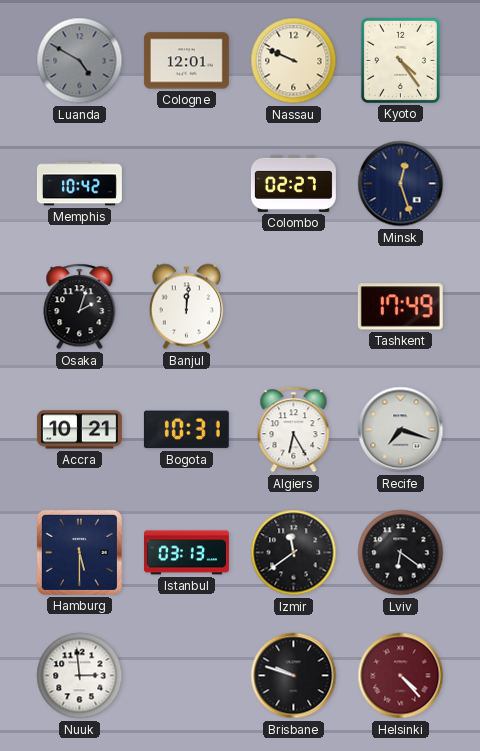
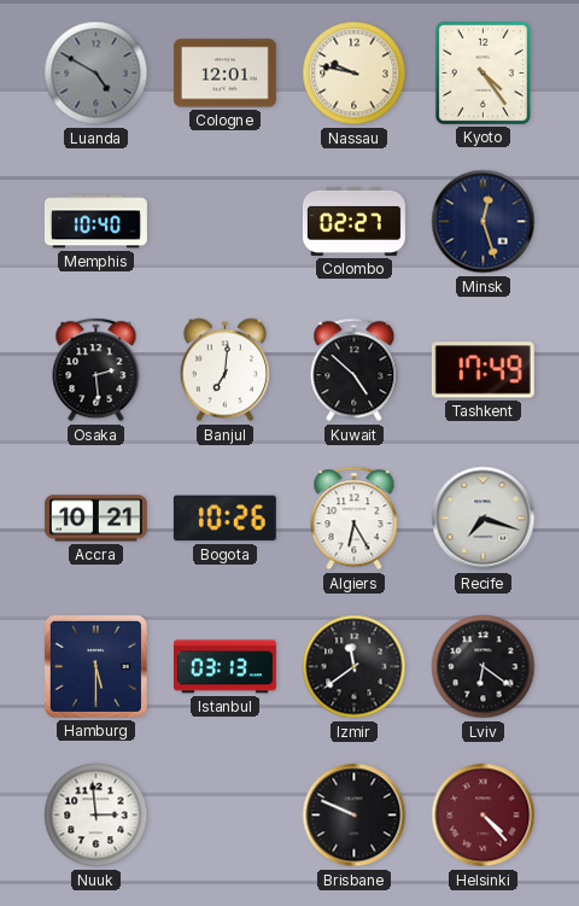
Nassau: 9:49 -> 9:47
Memphis: 10:42 -> 10:40
Osaka: 2:03 -> 2:29
Banjul: 12:01 -> 7:01
Kuwait: none -> 4:52
Bogota: 10:31 -> 10:26
Brisbane: 9:48 -> 9:49
